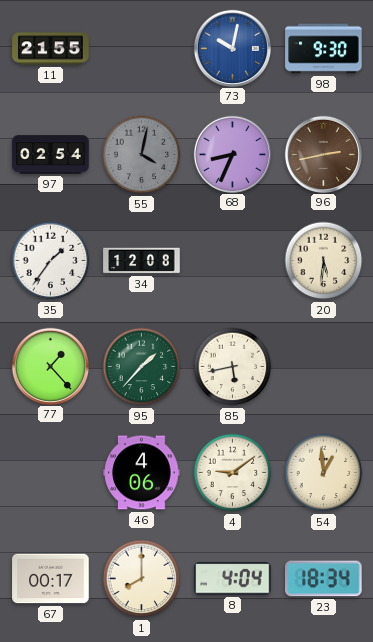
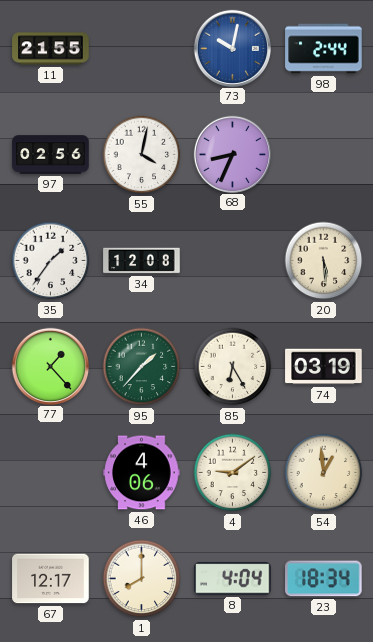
98: 9:30 -> 2:44
97: 02:54 -> 02:56
55 dial: grey -> white
96: 2:43 -> none
20: 5:31 -> 5:29
85: 5:43 -> 6:25
74: none -> 03:19
67: 00:17 -> 12:17
